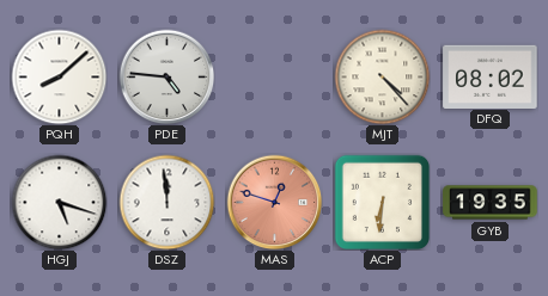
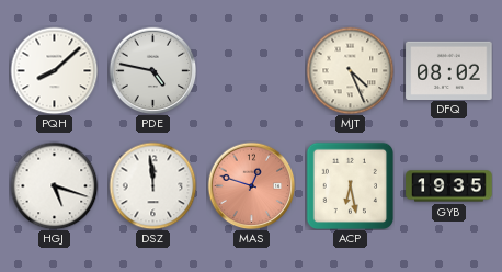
PDE: 4:46 -> 4:47
MJT: 4:23 -> 4:26
ACP: 6:31 -> 6:28
